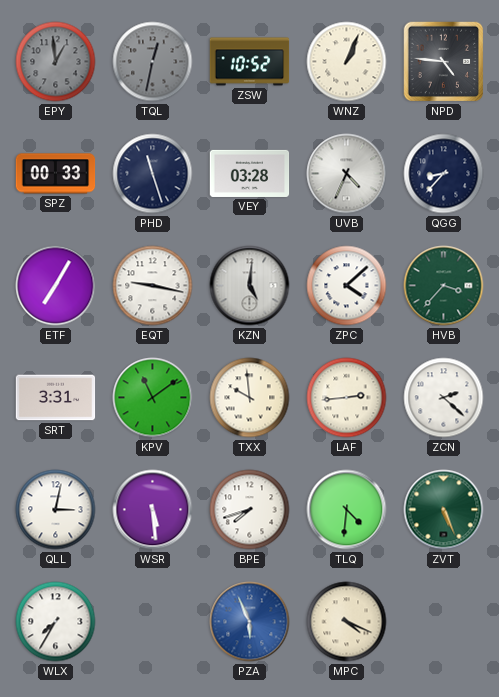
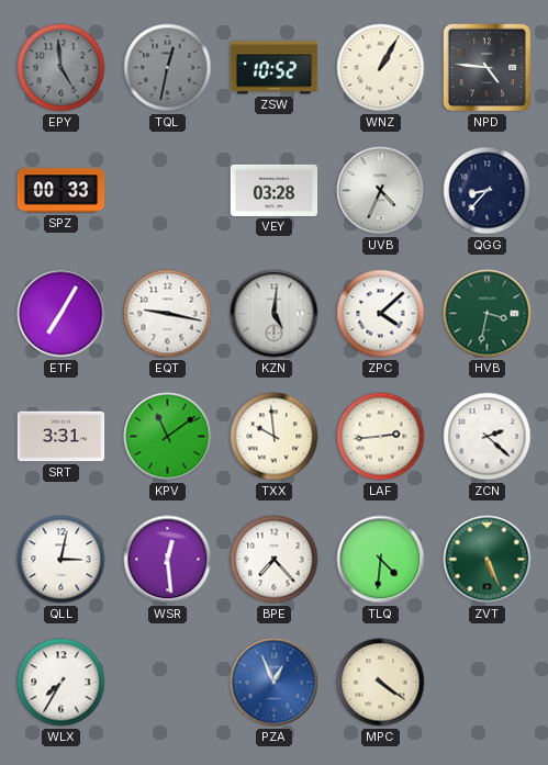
EPY: 12:59 -> 4:59
WNZ: 1:04 -> 1:05
PHD: 11:27 -> none
HVB: 3:37 -> 3:32
WSR: 5:29 -> 12:29
BPE: 7:42 -> 7:23
PZA: 5:56 -> 12:56
MPC: 4:19 -> 4:21
